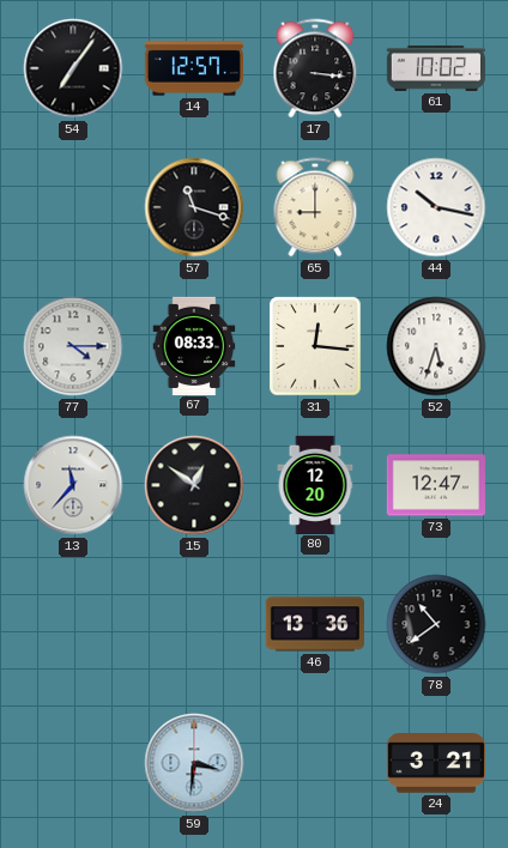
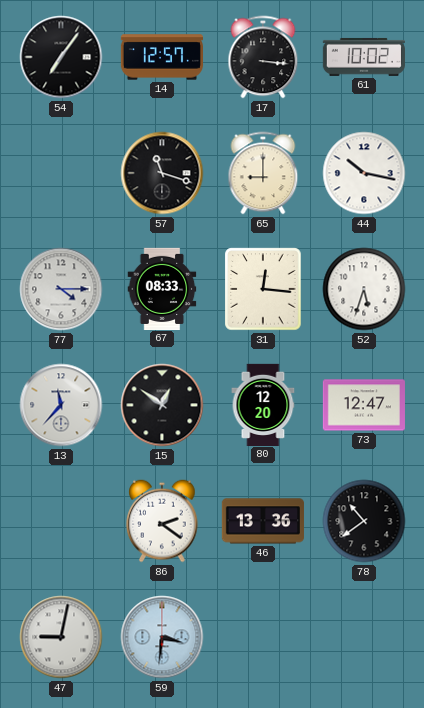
86: none -> 2:21
47: none -> 9:02
24: 3:21 -> none
